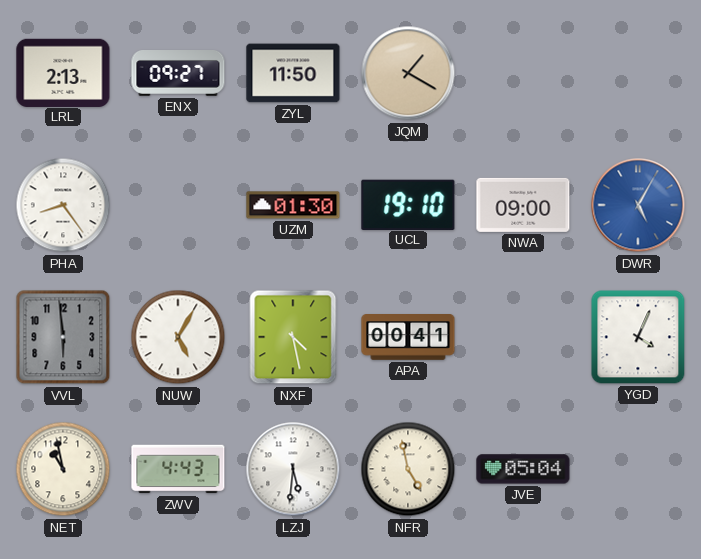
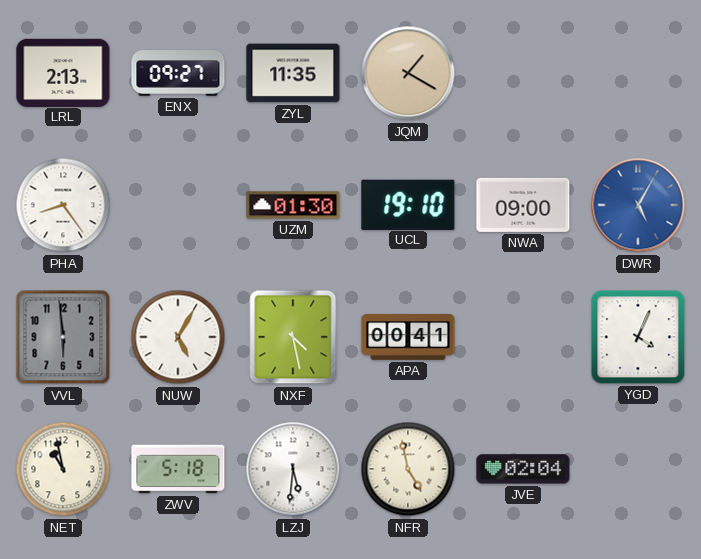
ZYL: 11:50 -> 11:35
ZWV: 4:43 -> 5:18
JVE: 05:04 -> 02:04
